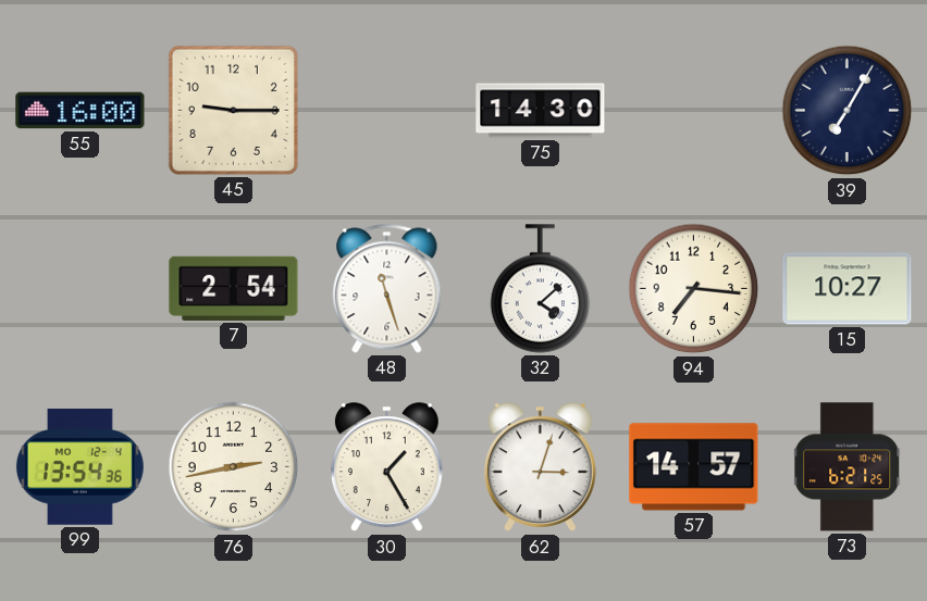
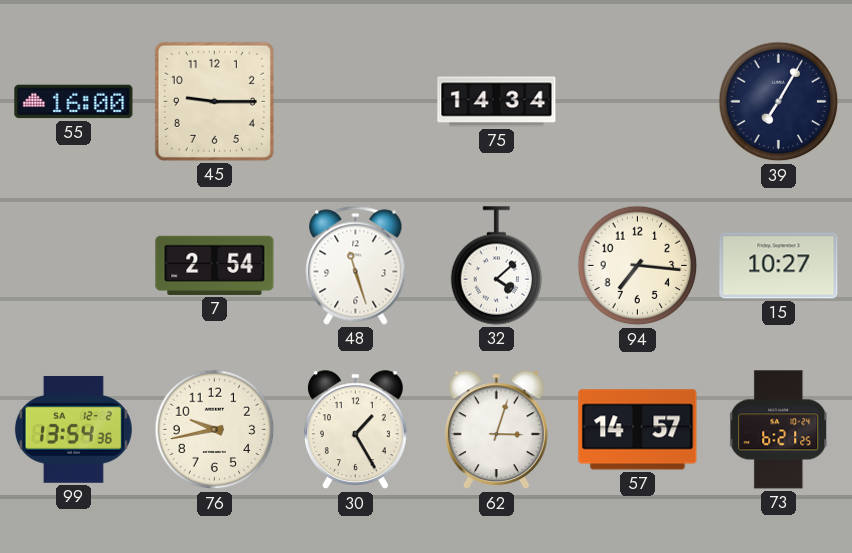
75: 14:30 -> 14:34
99 date: MO 12-4 -> SA 12-2
76: 2:43 -> 9:43
